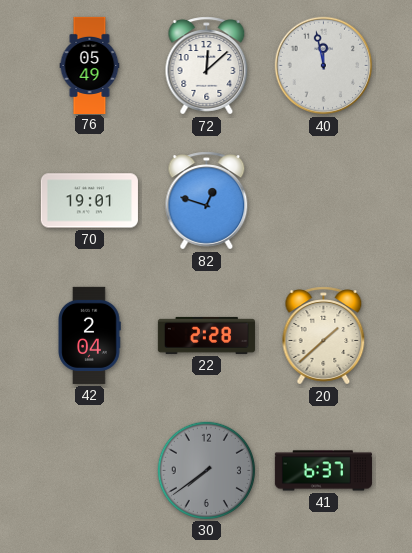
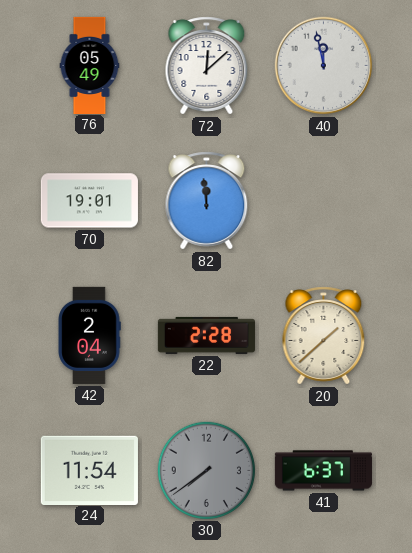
82: 12:48 -> 11:59
24: none -> 11:54
